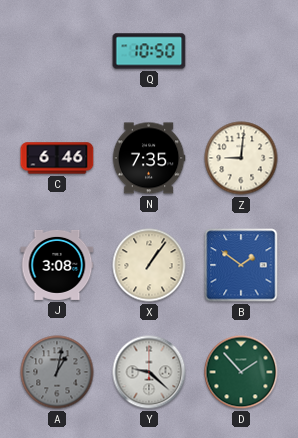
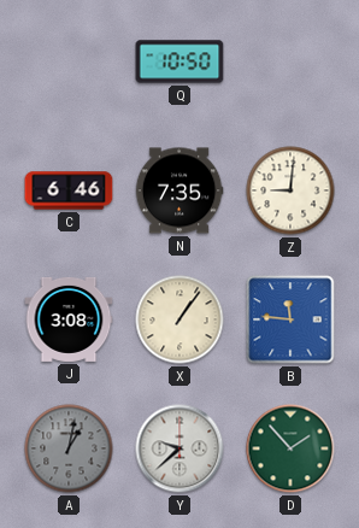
B: 1:51 -> 11:46
Y: 9:22 -> 9:38
